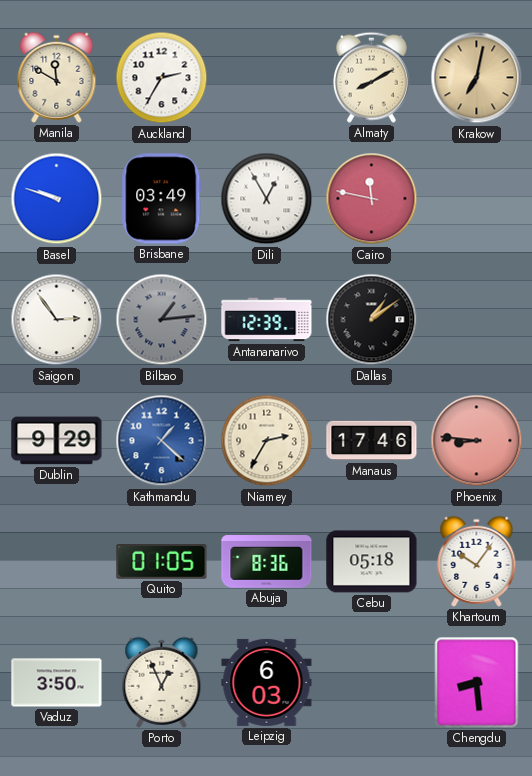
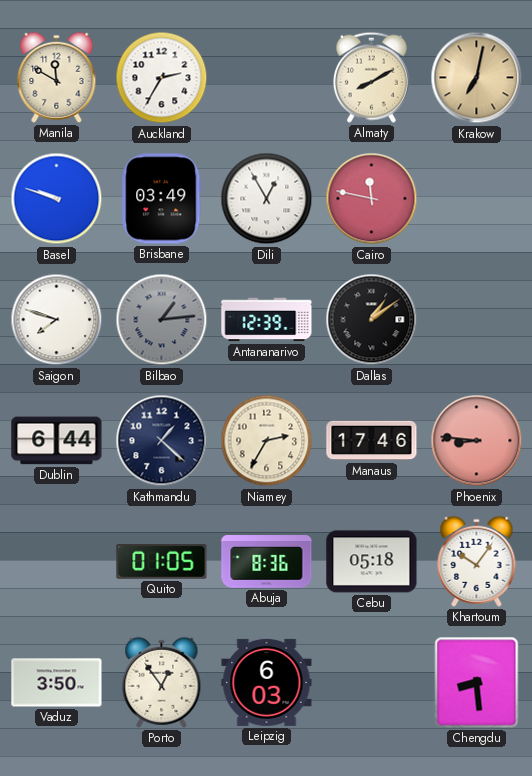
Saigon: 2:54 -> 7:48
Dublin: 9:29 -> 6:44
Kathmandu dial: blue -> navy
Porto: 12:56 -> 12:54
